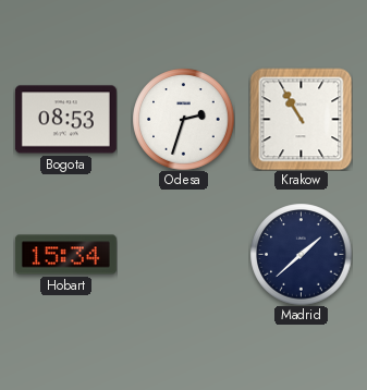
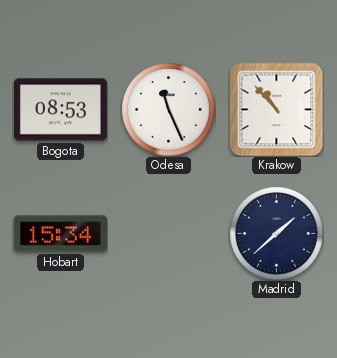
Odesa: 2:33 -> 11:26
Krakow: 10:55 -> 10:53
